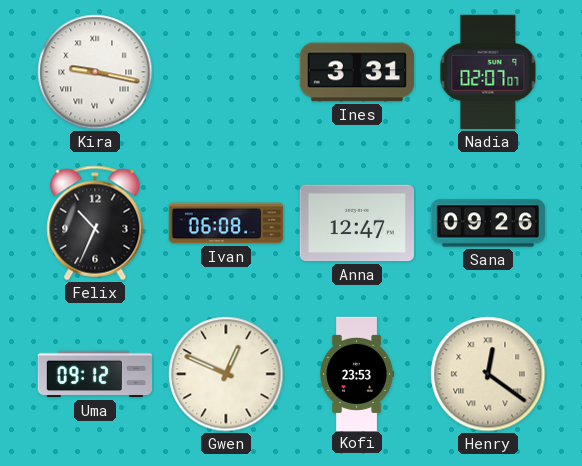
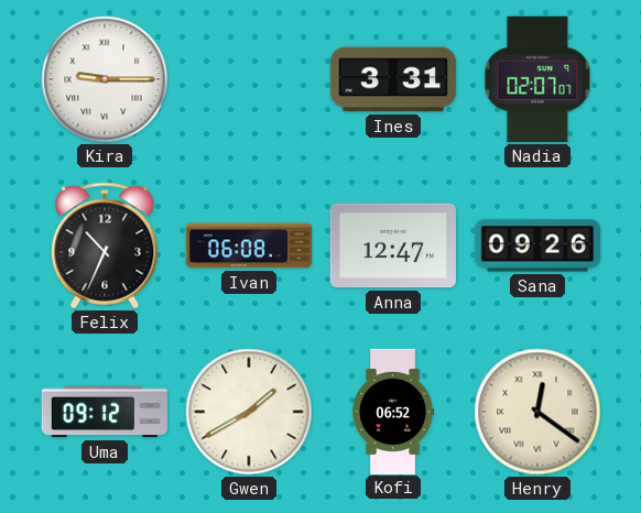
Kira: 9:17 -> 9:15
Gwen: 12:49 -> 1:40
Kofi: 23:53 -> 06:52
